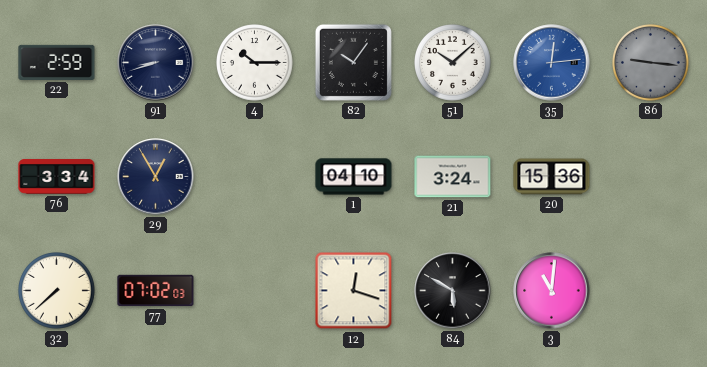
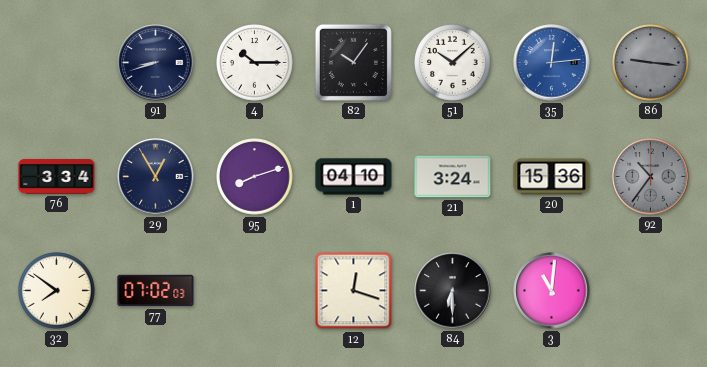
22: 2:59 -> none
95: none -> 8:12
92: none -> 10:36
32: 7:38 -> 7:51
84: 5:50 -> 6:30
